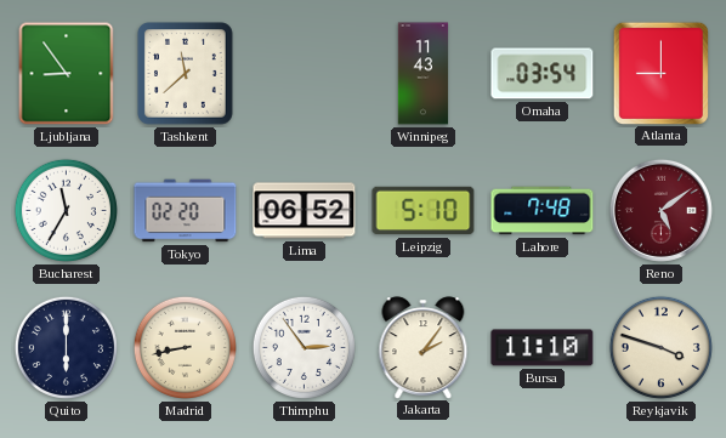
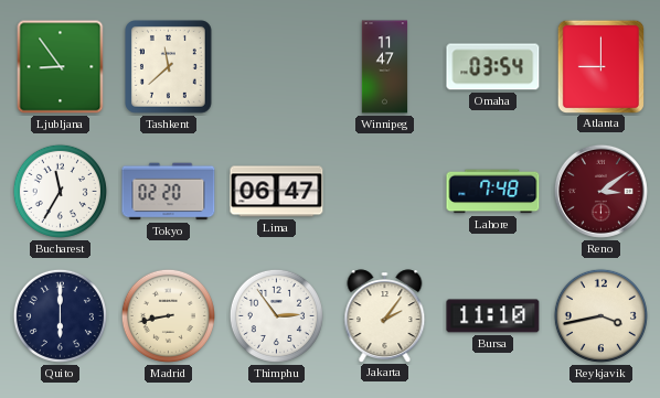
Winnipeg: 11:43 -> 11:47
Lima: 06:52 -> 06:47
Leipzig: 5:10 -> none
Reno: 5:09 -> 3:09
Reykjavik: 3:48 -> 3:43
